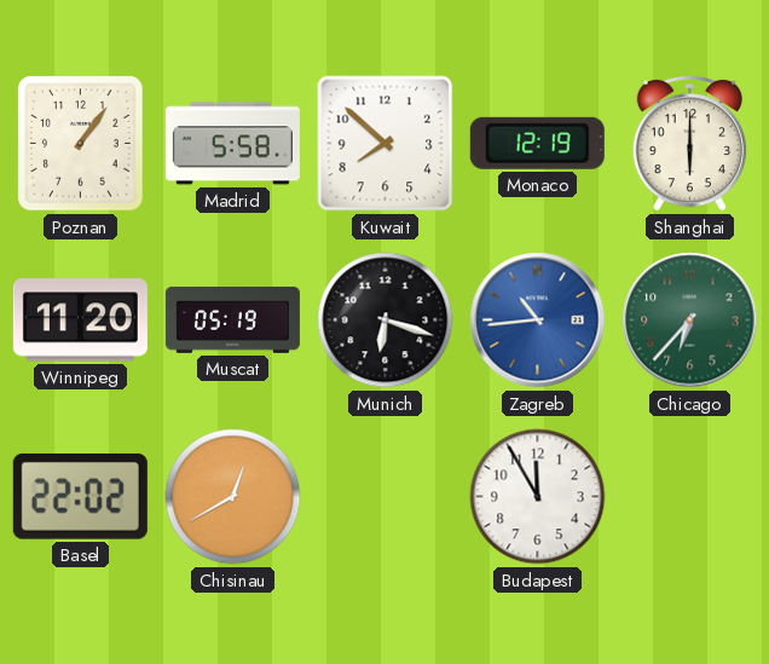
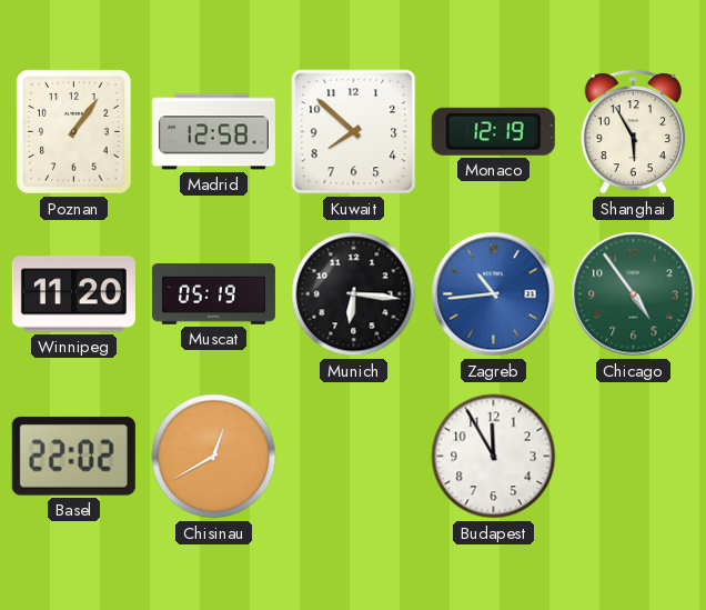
Madrid: 5:58 -> 12:58
Shanghai: 6:00 -> 5:55
Munich: 6:18 -> 6:16
Chicago: 6:37 -> 4:54
